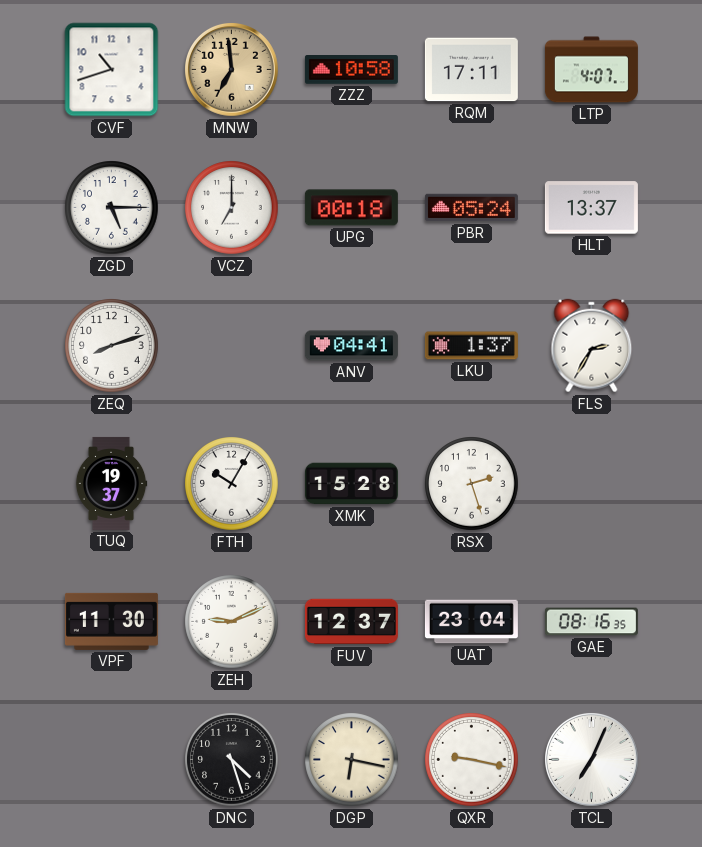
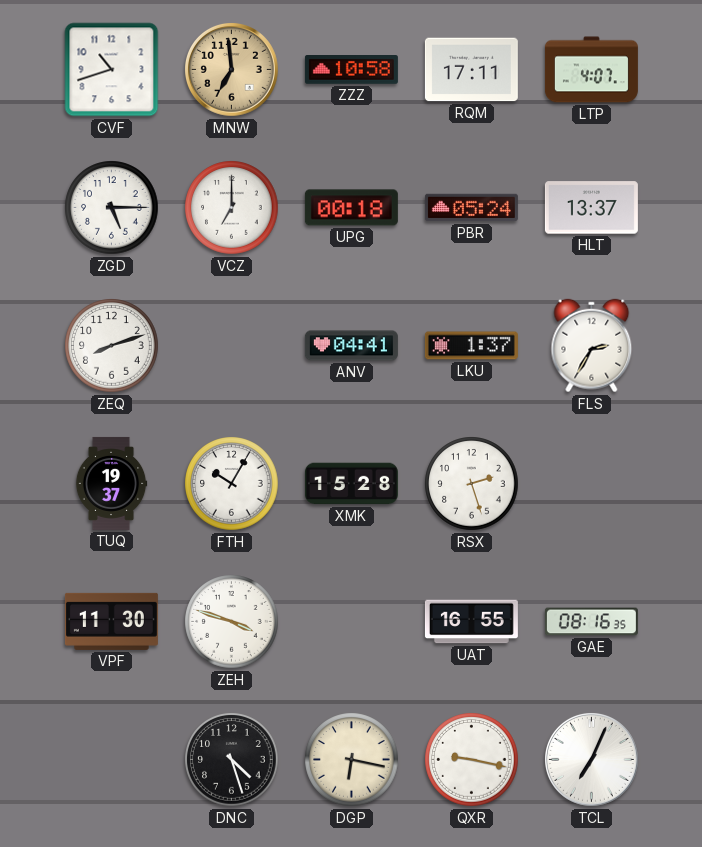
ZEH: 9:11 -> 3:48
FUV: 12:37 -> none
UAT: 23:04 -> 16:55
